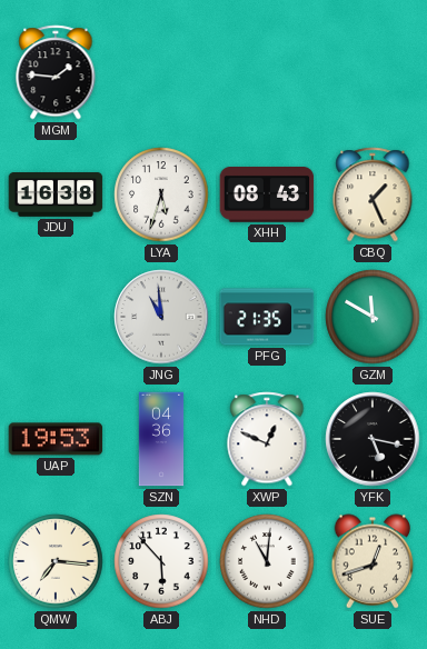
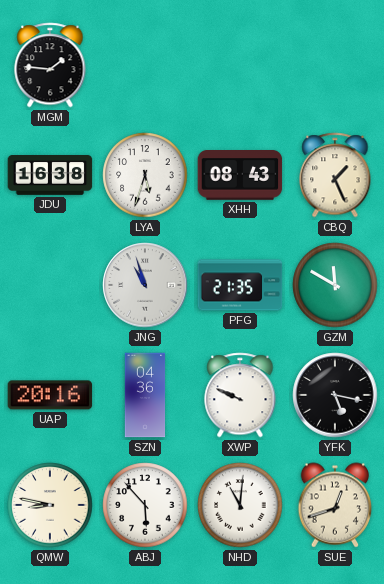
JNG: 10:59 -> 10:57
UAP: 19:53 -> 20:16
XWP: 12:49 -> 9:49
QMW: 7:16 -> 8:47
